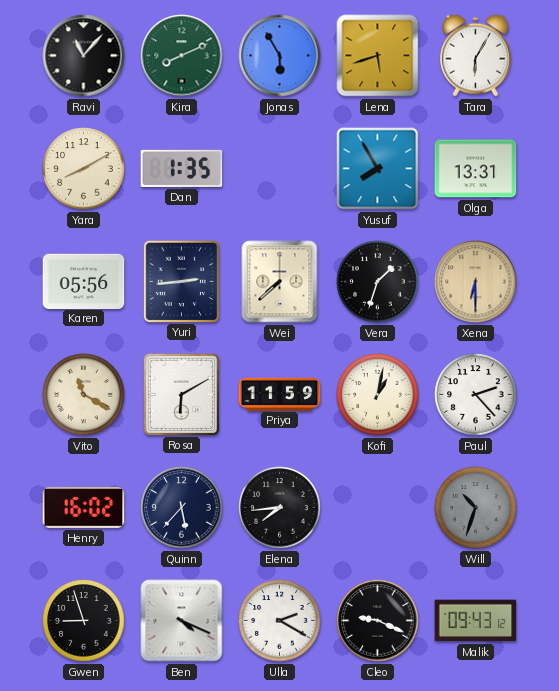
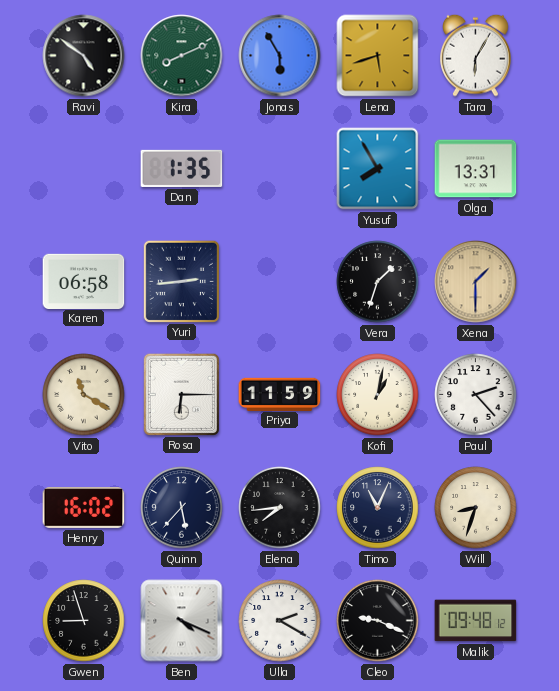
Ravi: 11:07 -> 4:51
Yara: 8:10 -> none
Karen: 05:56 -> 06:58
Wei: 7:38 -> none
Xena: 6:30 -> 1:30
Rosa: 6:10 -> 6:15
Timo: none -> 11:04
Will: 10:33 -> 8:33
Will dial: grey -> cream
Malik: 09:43 -> 09:48
